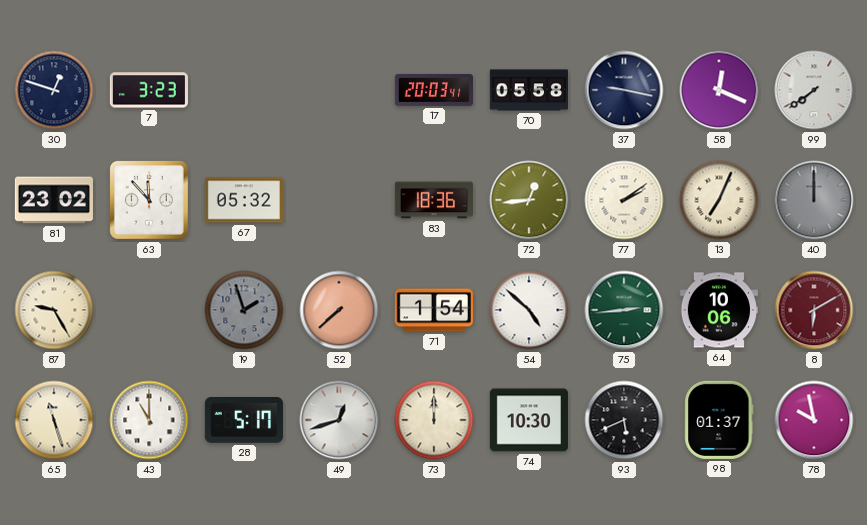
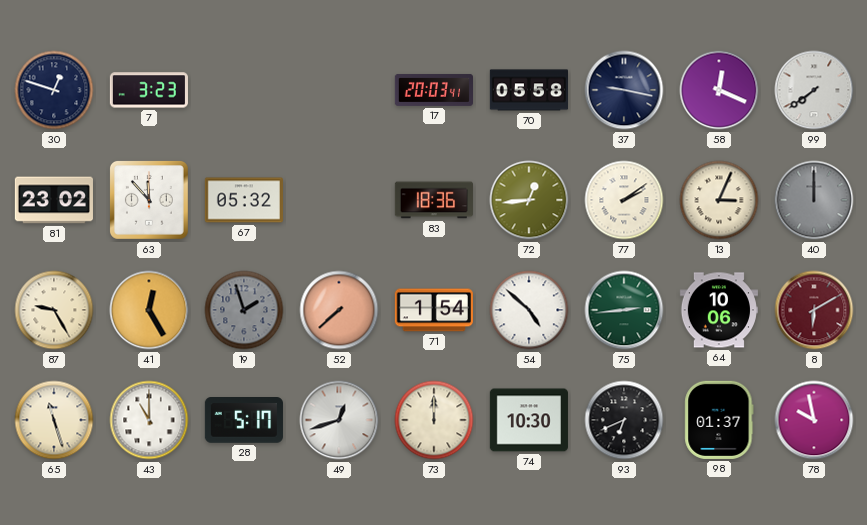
13: 7:04 -> 3:04
41: none -> 12:25
93: 5:41 -> 6:41
